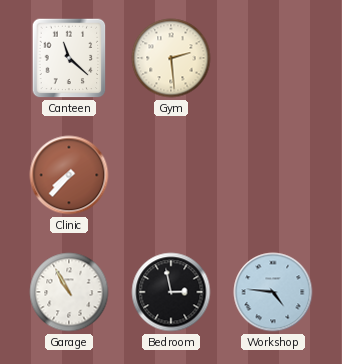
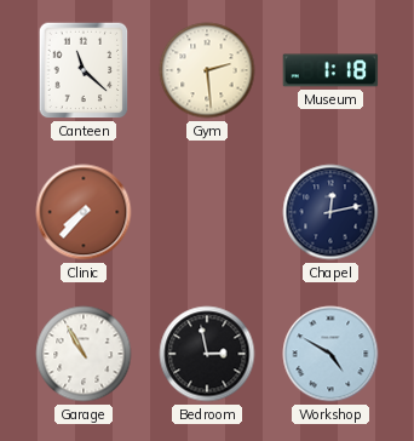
Museum: none -> 1:18
Chapel: none -> 12:13
Workshop: 4:46 -> 4:50
